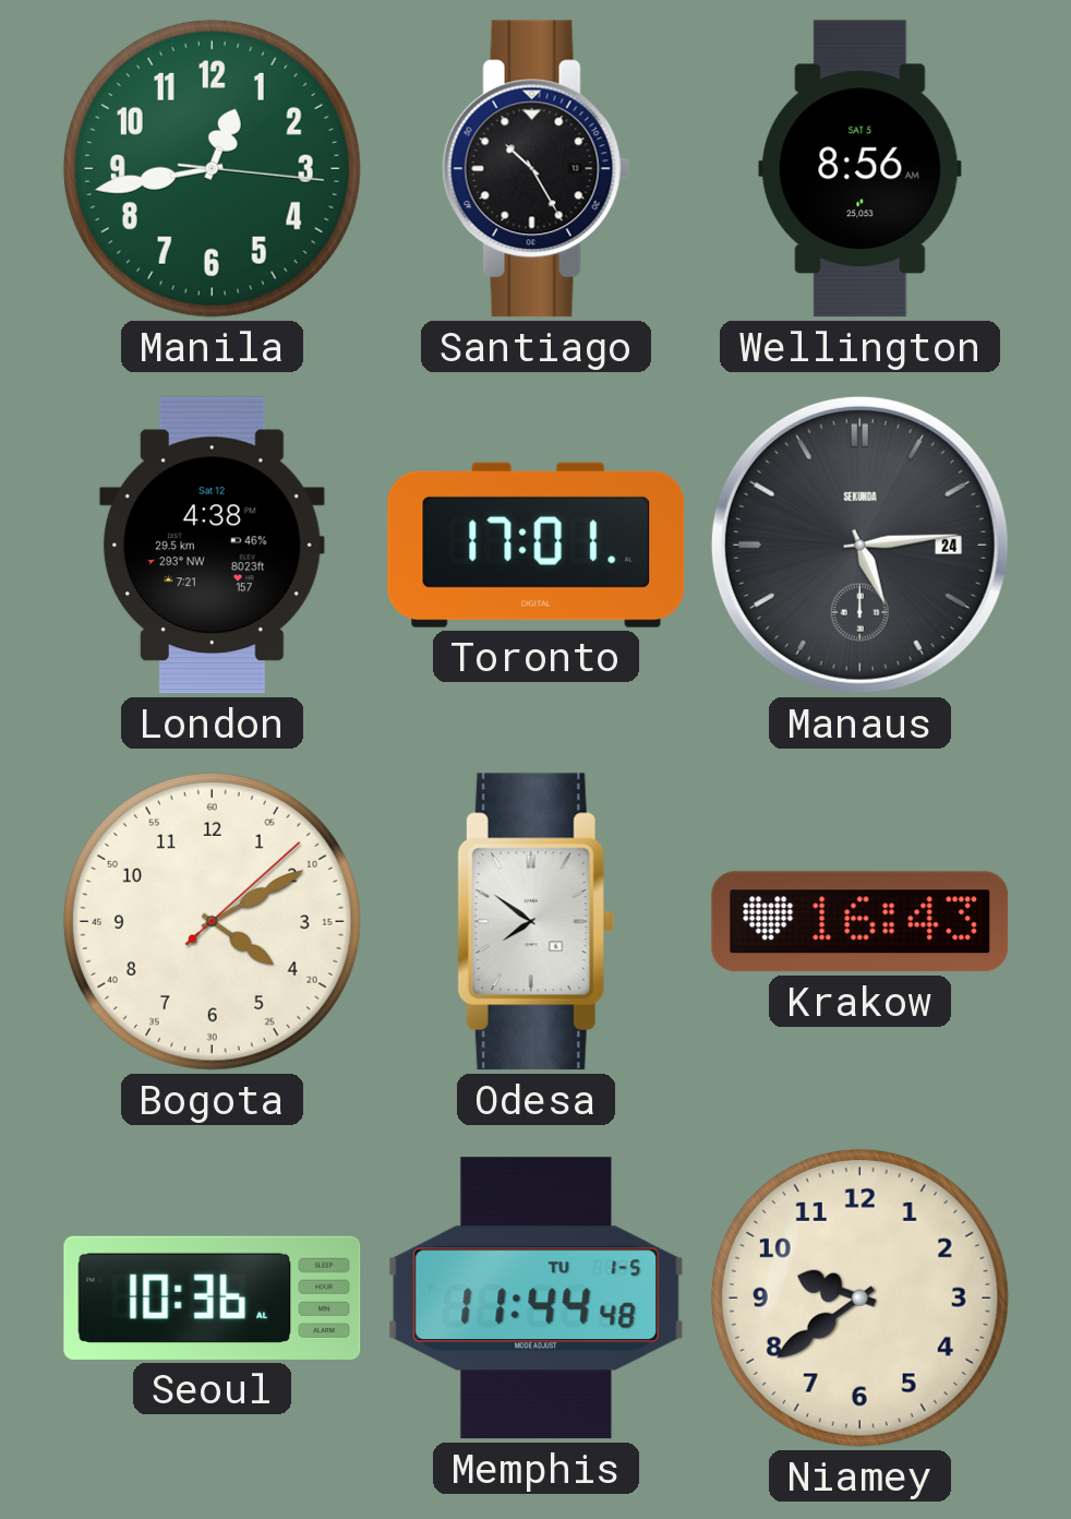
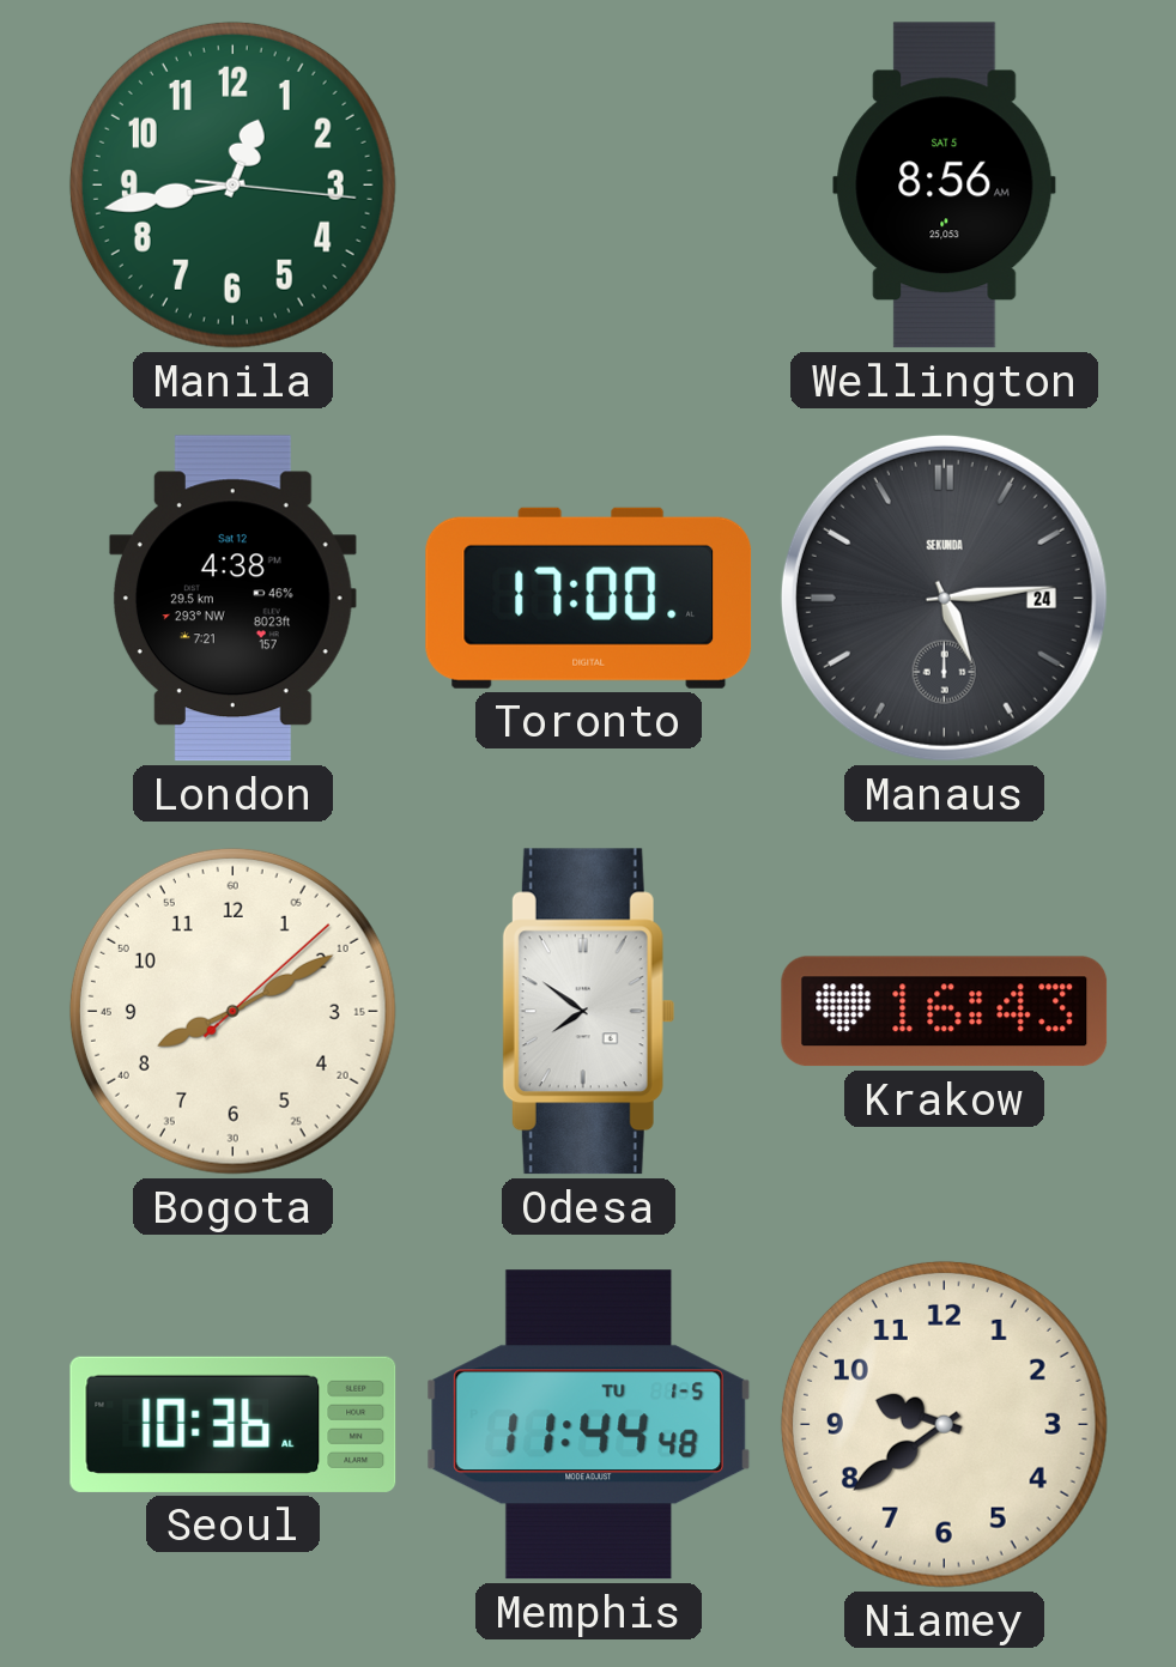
Santiago: 10:25 -> none
Toronto: 17:01 -> 17:00
Bogota: 4:10 -> 8:10
